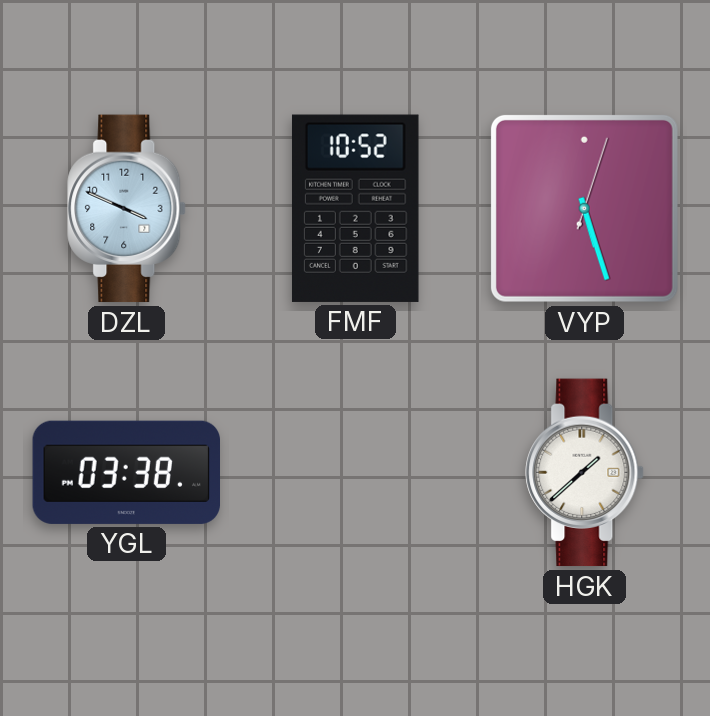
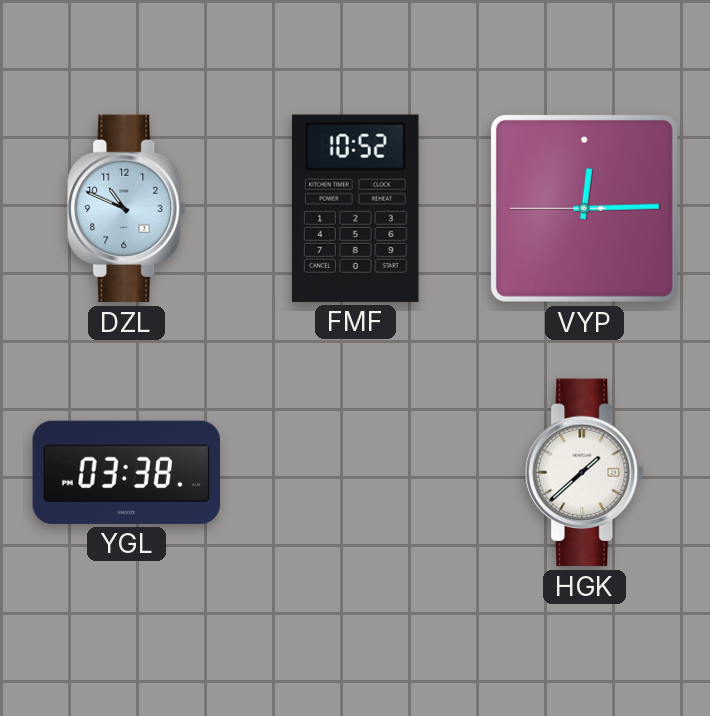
DZL: 3:49 -> 10:49
VYP: 5:27 -> 12:14
